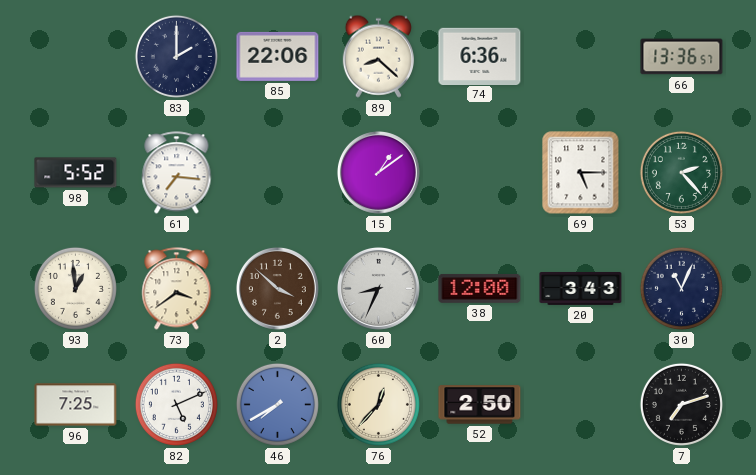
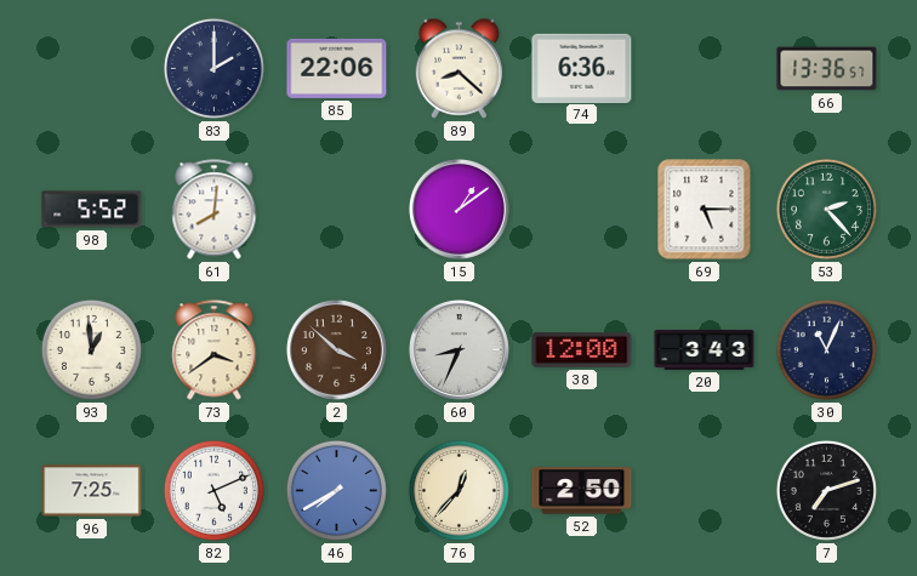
61: 7:16 -> 8:01
